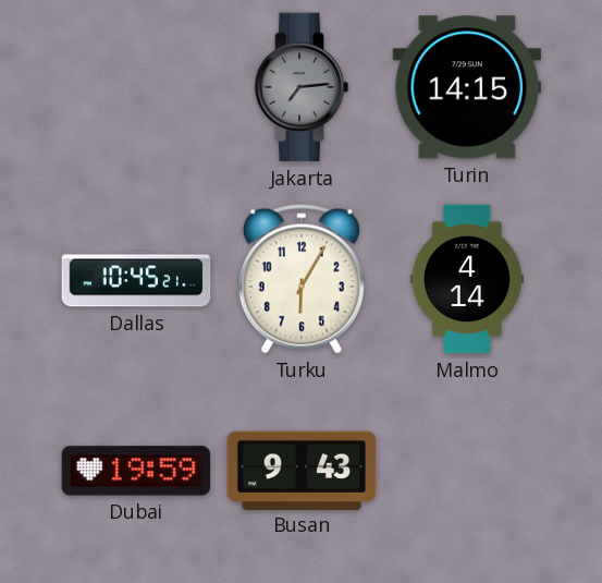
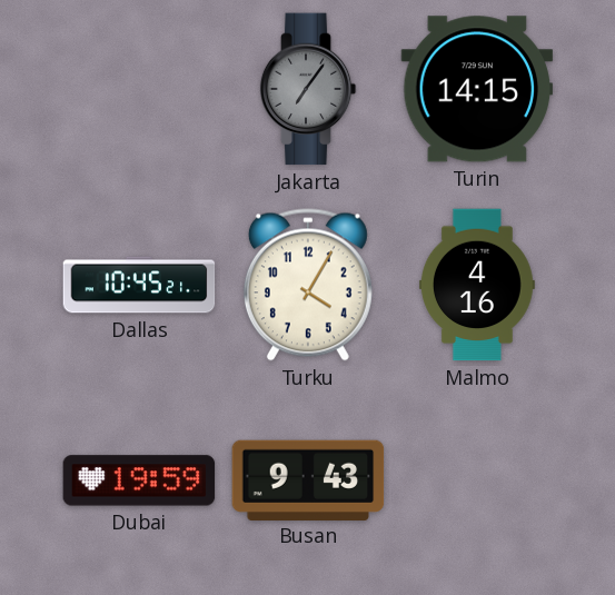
Jakarta: 7:14 -> 7:06
Turku: 6:05 -> 4:05
Malmo: 4:14 -> 4:16
